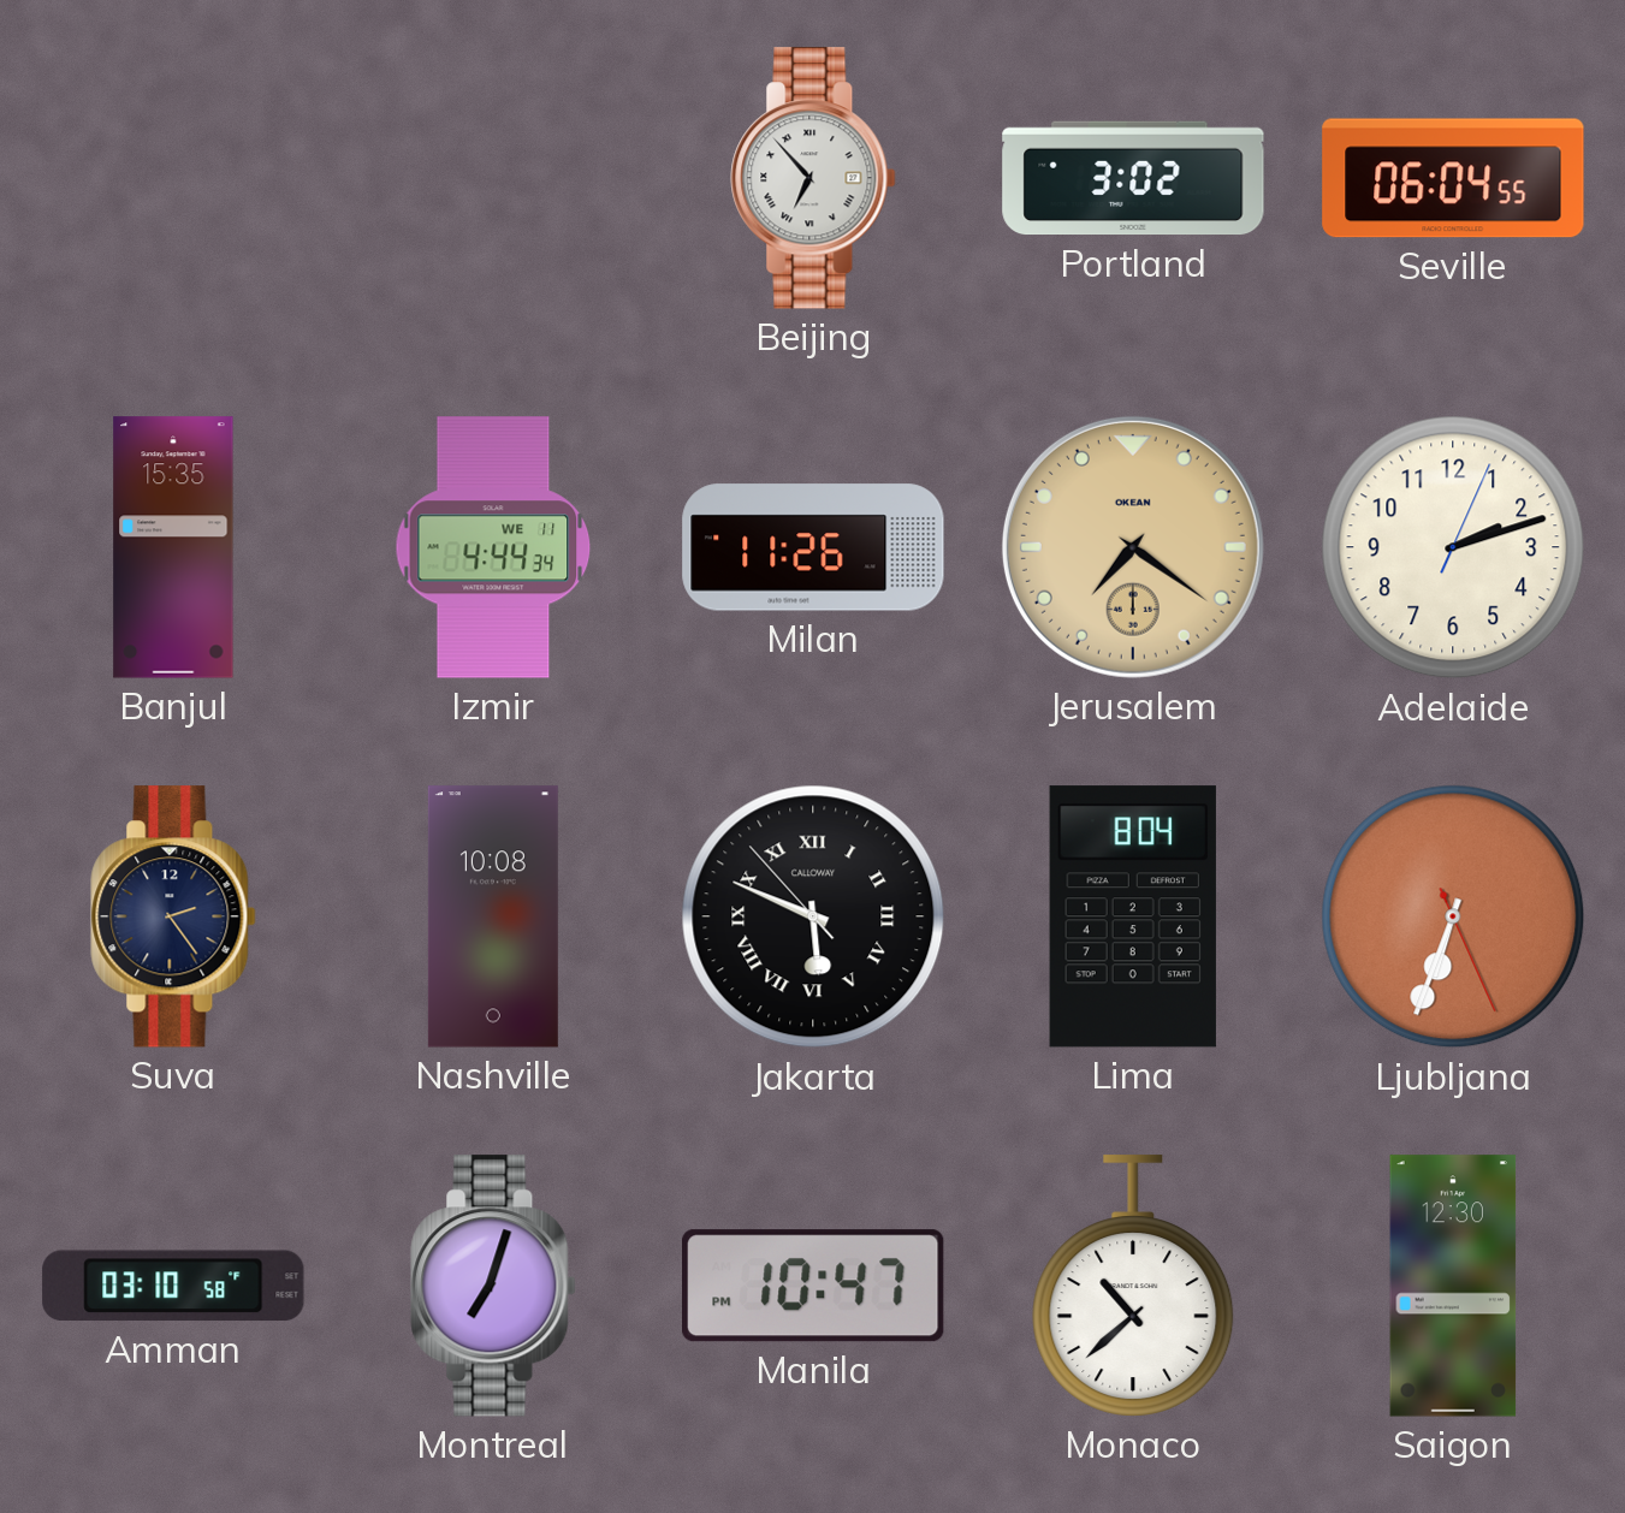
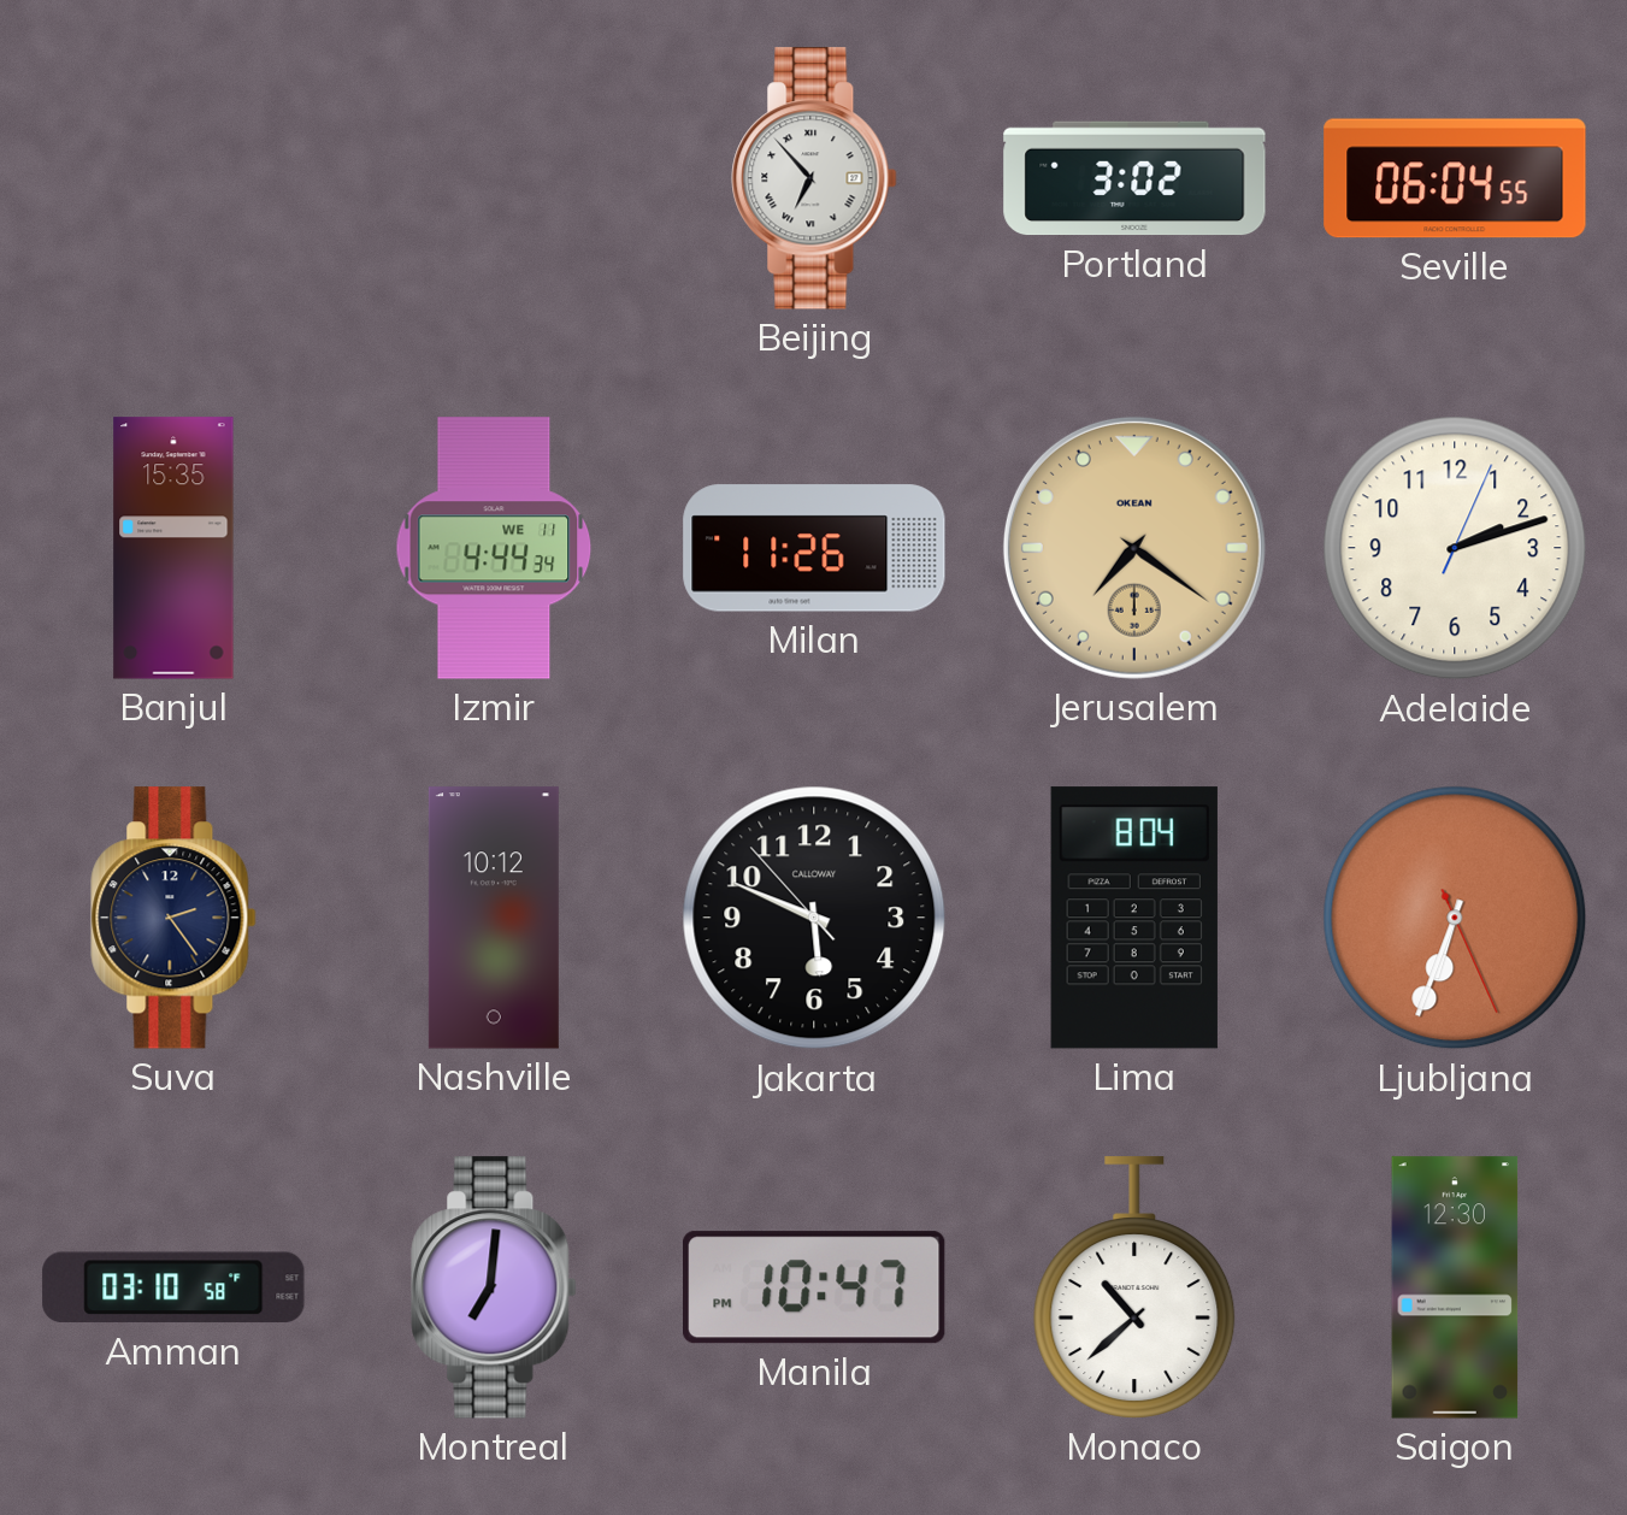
Nashville: 10:08 -> 10:12
Jakarta numerals: Roman -> Arabic
Montreal: 7:03 -> 7:01
